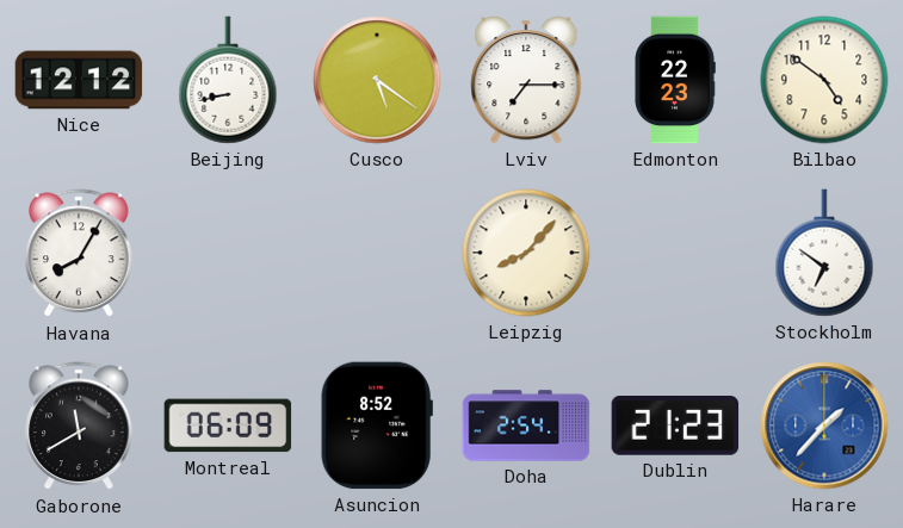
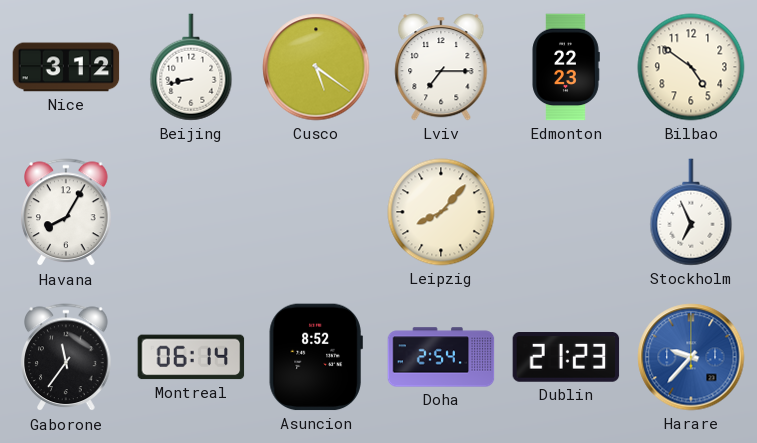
Nice: 12:12 -> 3:12
Stockholm: 6:51 -> 6:56
Gaborone: 11:40 -> 11:36
Montreal: 06:09 -> 06:14
Harare: 1:37 -> 9:37
